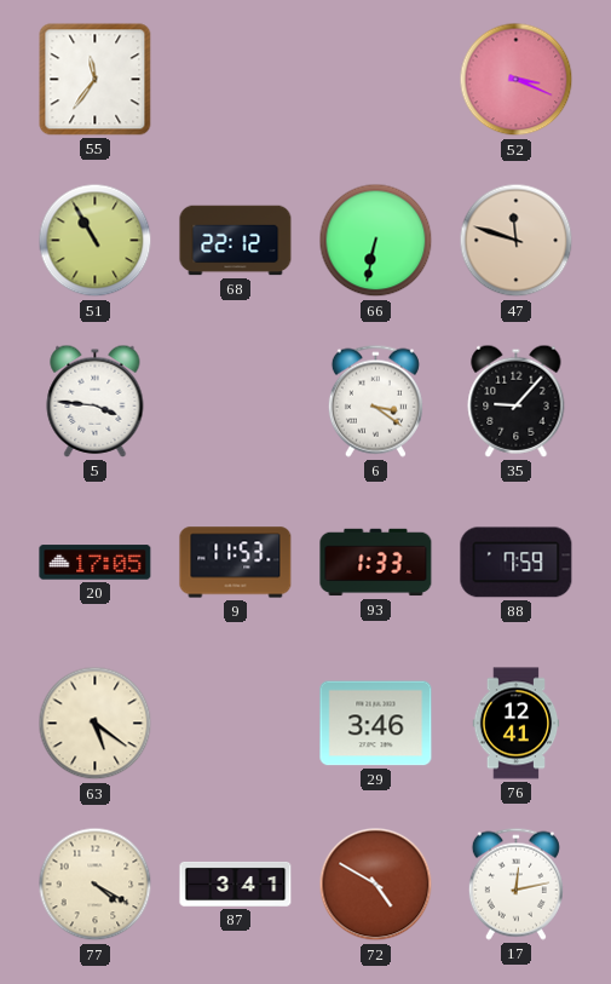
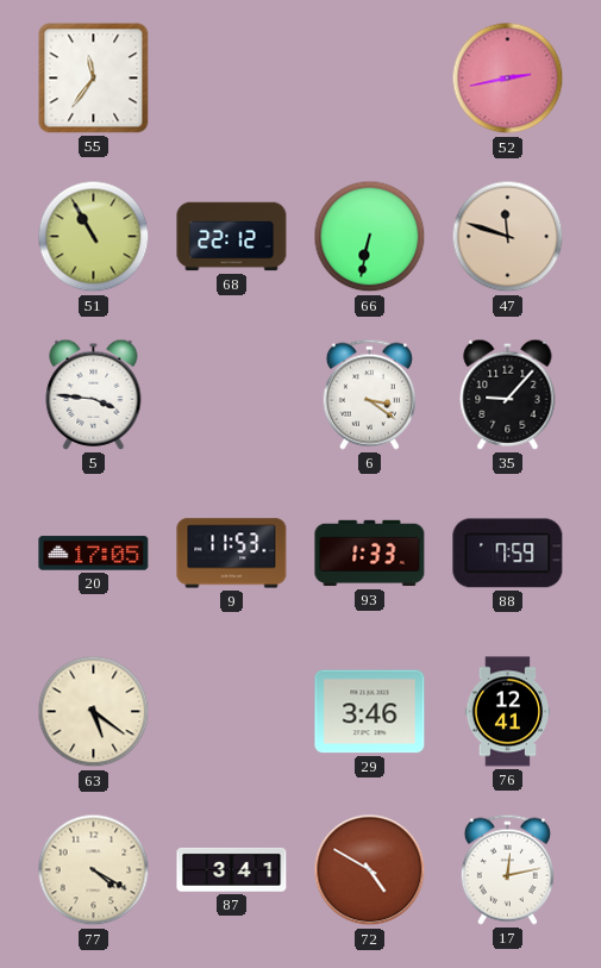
52: 3:19 -> 2:43
